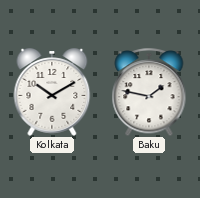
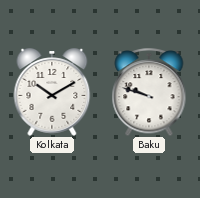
Baku: 1:47 -> 9:48
